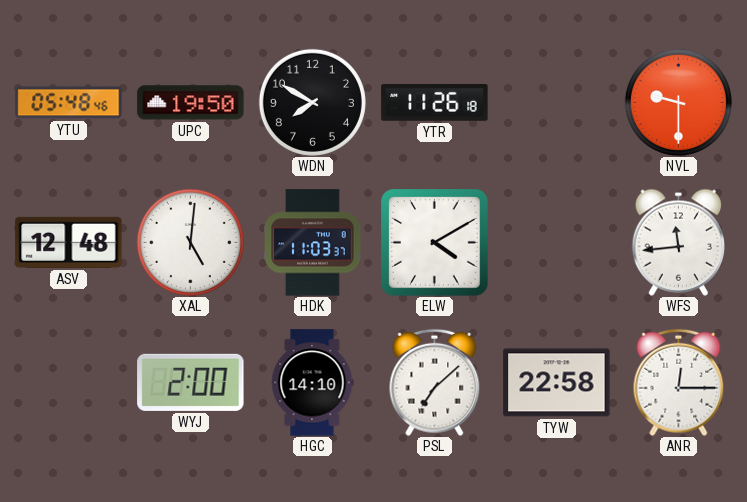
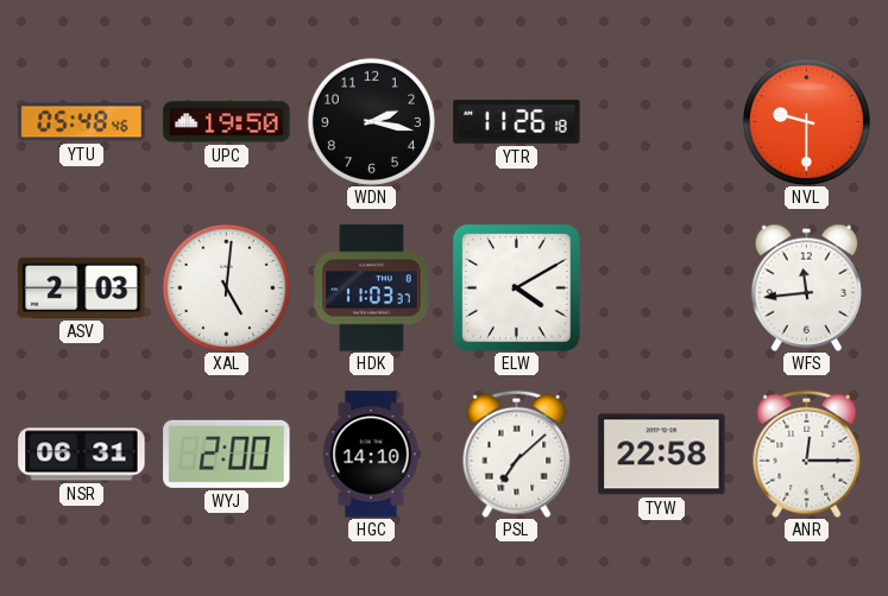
WDN: 7:50 -> 2:17
ASV: 12:48 -> 2:03
NSR: none -> 06:31
